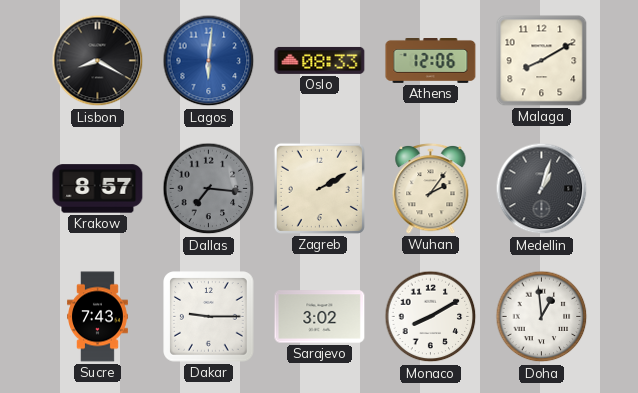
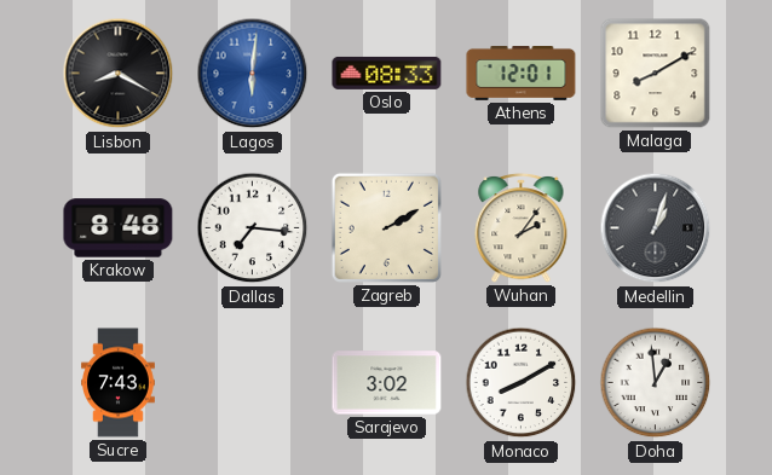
Athens: 12:06 -> 12:01
Krakow: 8:57 -> 8:48
Dallas dial: grey -> white
Dakar: 9:15 -> none
